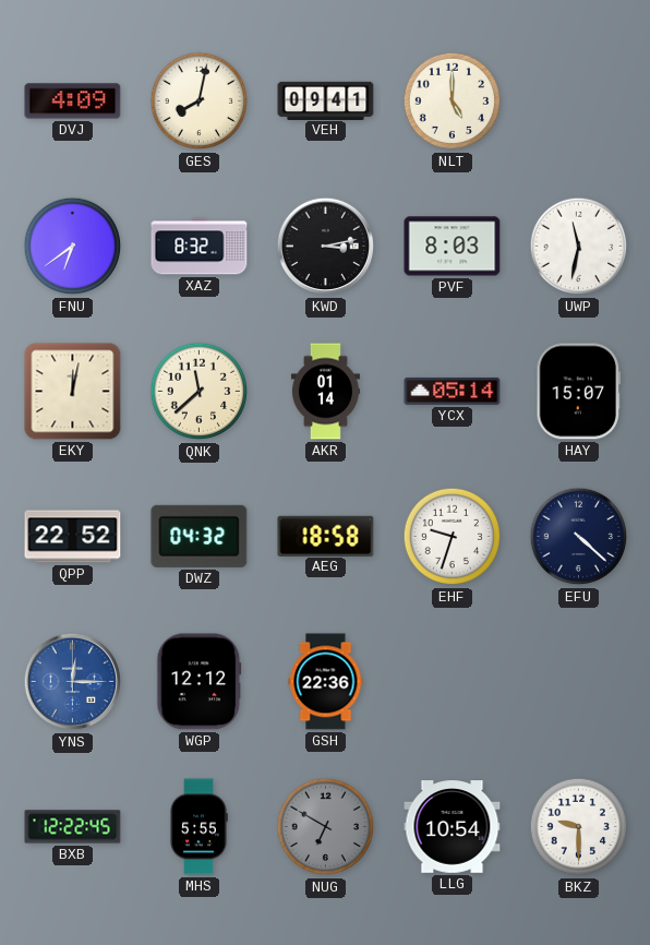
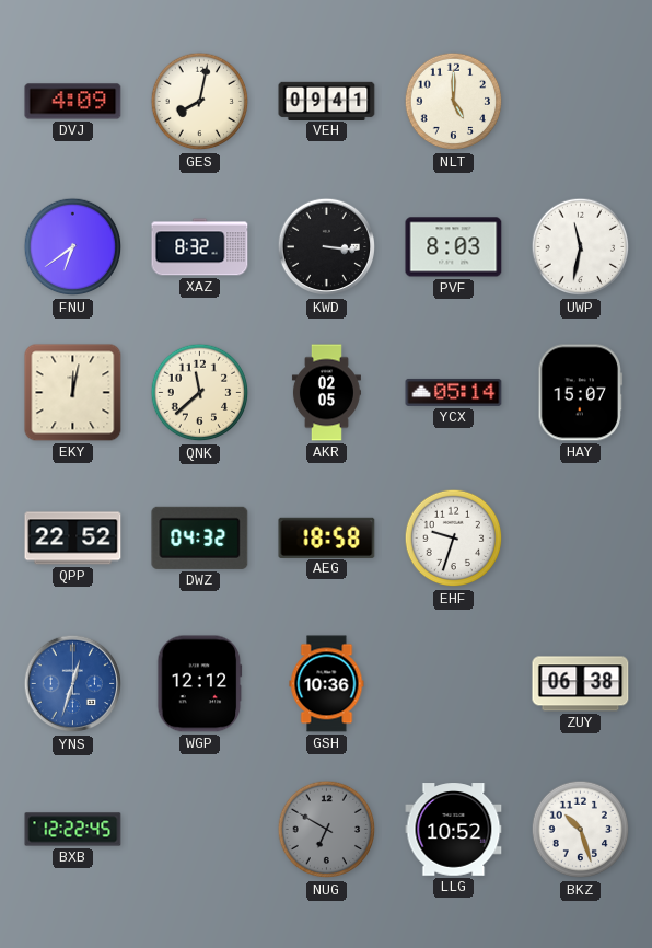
KWD: 3:13 -> 3:16
AKR: 01:14 -> 02:05
EFU: 4:22 -> none
YNS: 12:15 -> 12:33
GSH: 22:36 -> 10:36
ZUY: none -> 06:38
MHS: 5:55 -> none
LLG: 10:54 -> 10:52
BKZ: 9:30 -> 10:27
